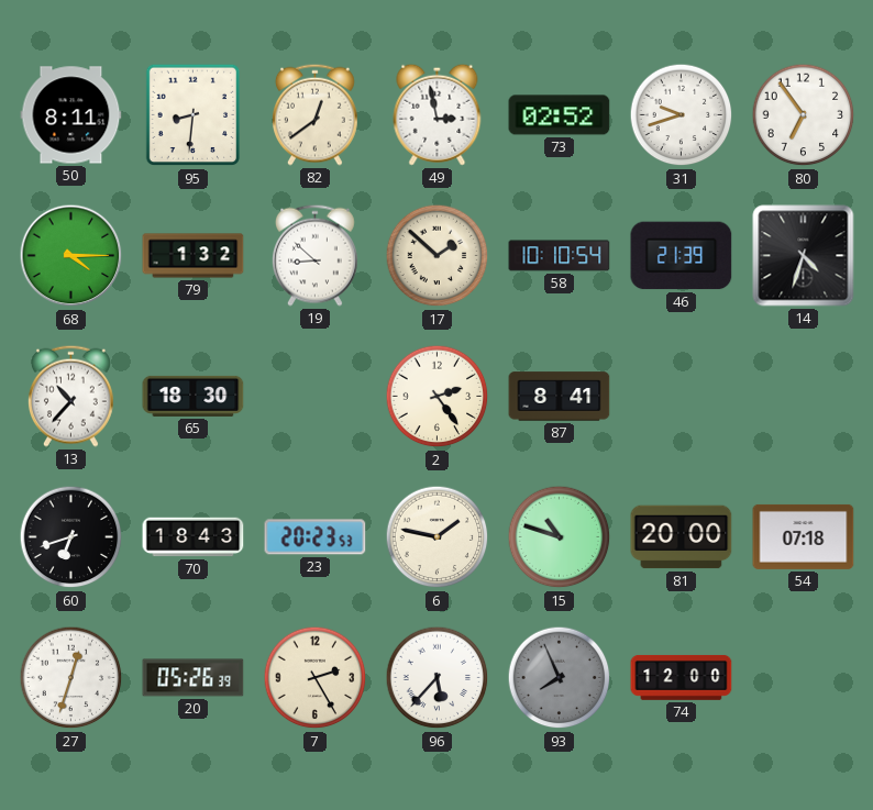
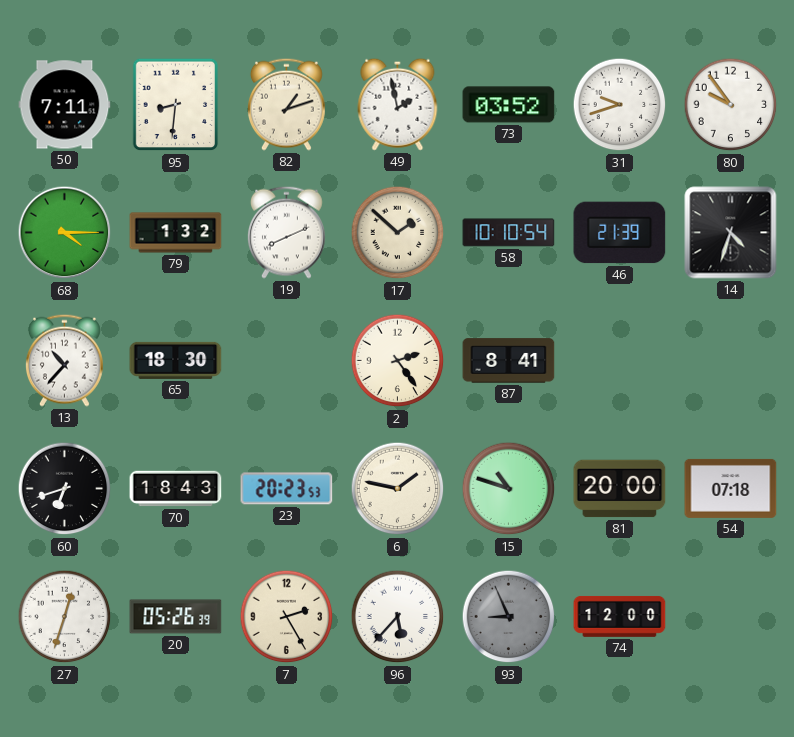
50: 8:11 -> 7:11
82: 12:39 -> 1:12
49: 2:58 -> 1:58
73: 02:52 -> 03:52
80: 6:54 -> 9:54
19: 8:52 -> 8:11
93: 7:56 -> 8:56
